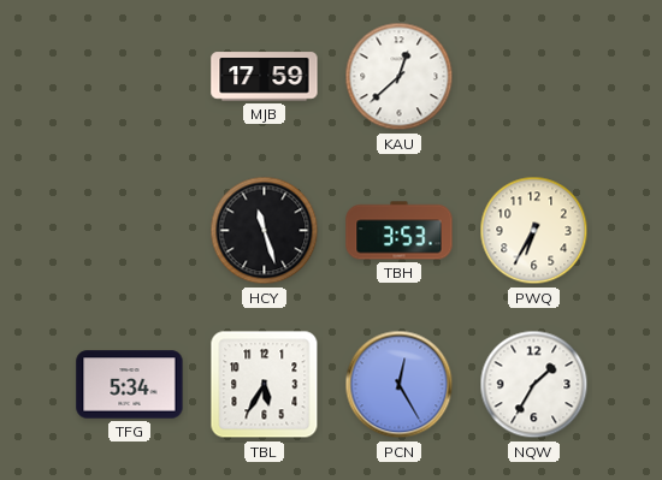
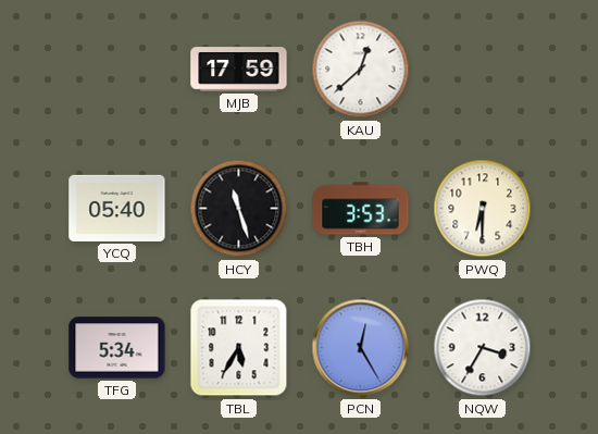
YCQ: none -> 05:40
PWQ: 6:35 -> 6:30
NQW: 1:35 -> 3:35
